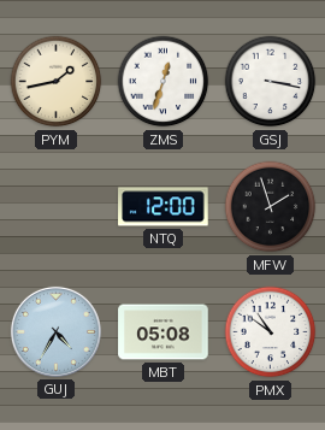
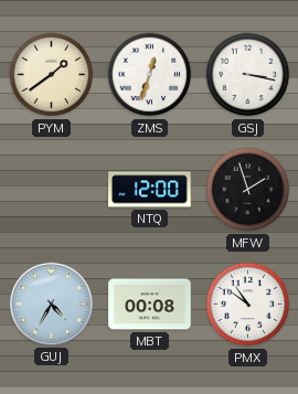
PYM: 1:43 -> 1:39
MBT: 05:08 -> 00:08
